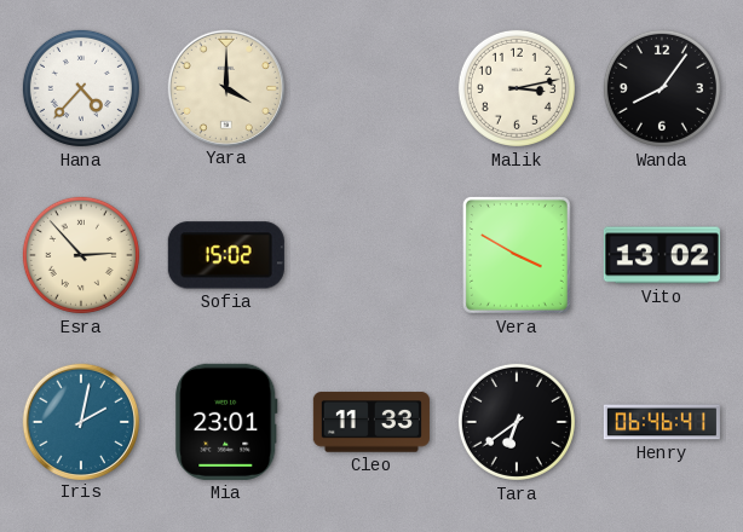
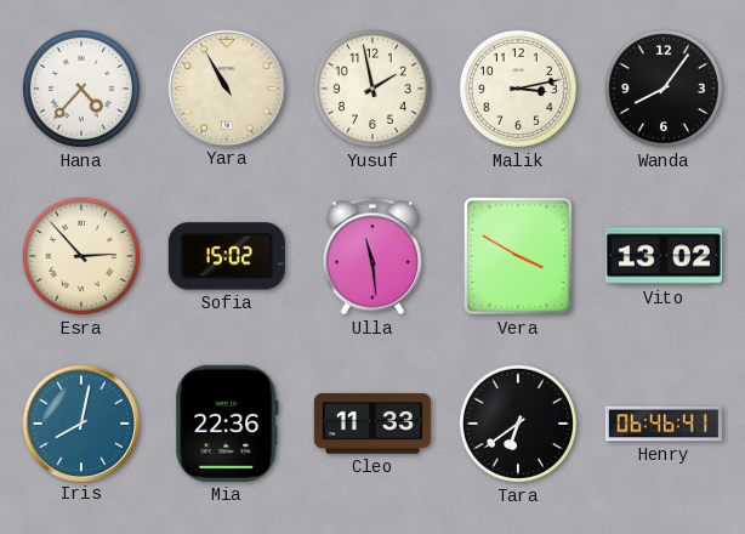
Yara: 4:00 -> 10:55
Yusuf: none -> 1:58
Ulla: none -> 11:29
Iris: 2:02 -> 8:02
Mia: 23:01 -> 22:36
